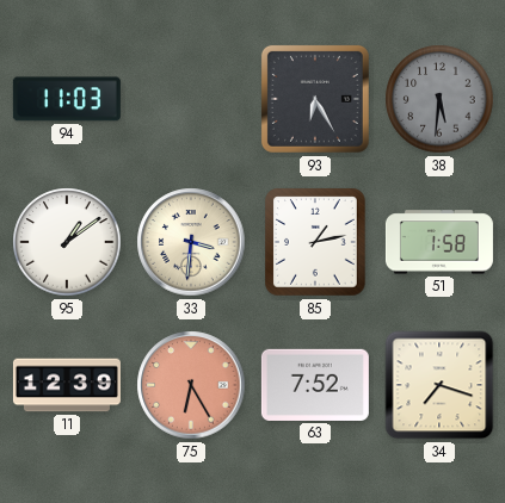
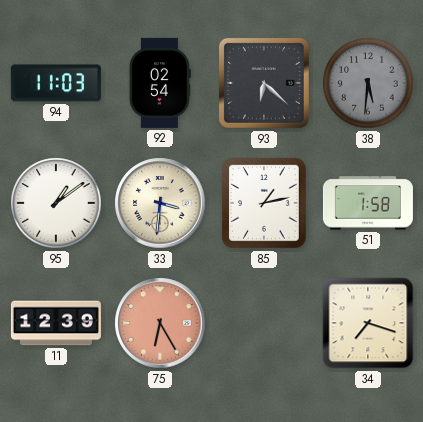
92: none -> 02:54
93: 6:25 -> 6:22
63: 7:52 -> none
